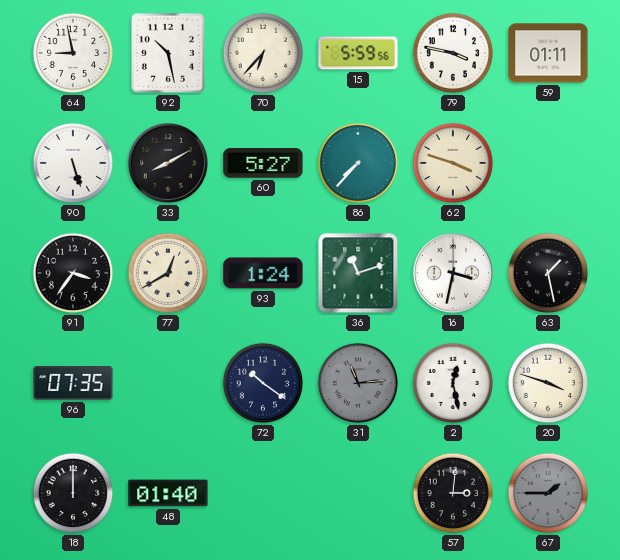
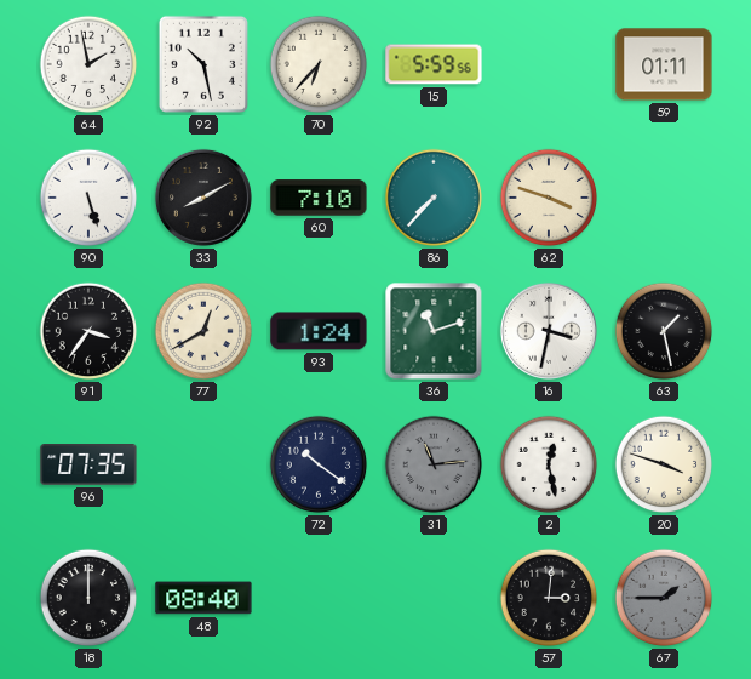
64: 8:58 -> 1:58
79: 3:47 -> none
60: 5:27 -> 7:10
48: 01:40 -> 08:40
